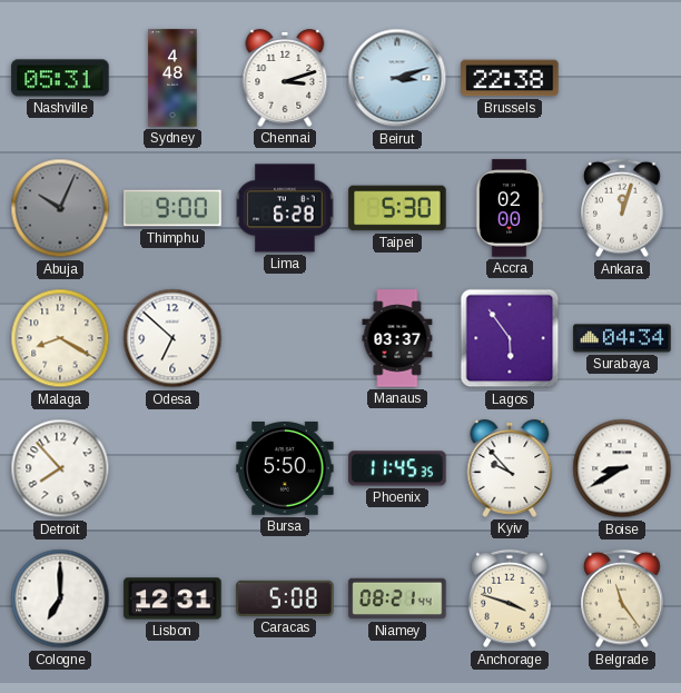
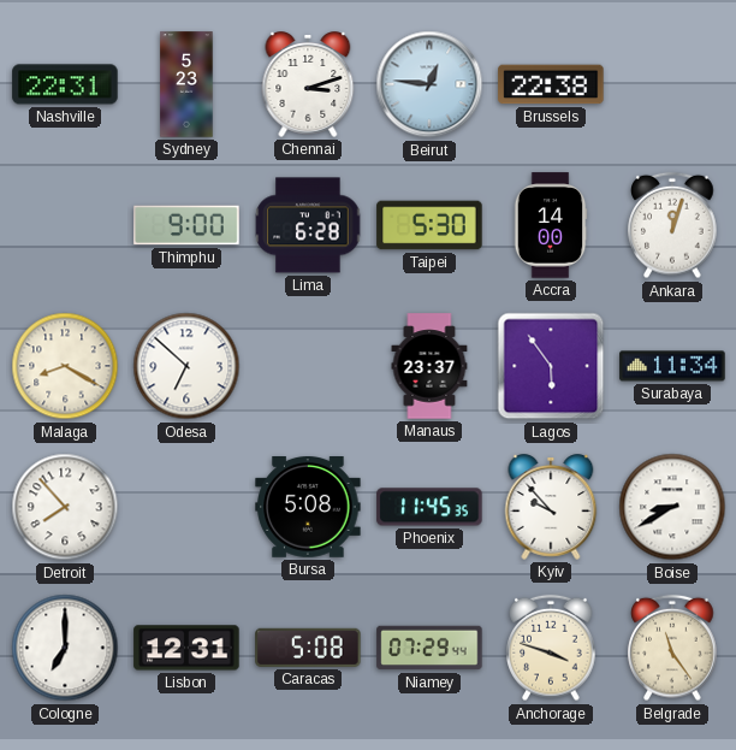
Nashville: 05:31 -> 22:31
Sydney: 4:48 -> 5:23
Beirut: 3:12 -> 12:46
Abuja: 10:04 -> none
Accra: 02:00 -> 14:00
Manaus: 03:37 -> 23:37
Surabaya: 04:34 -> 11:34
Bursa: 5:50 -> 5:08
Niamey: 08:21 -> 07:29
